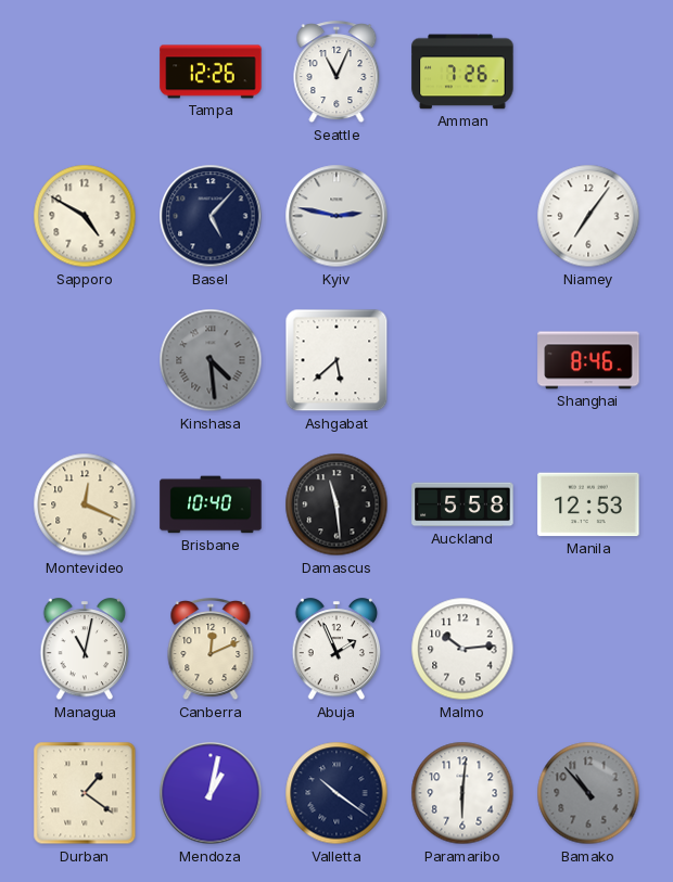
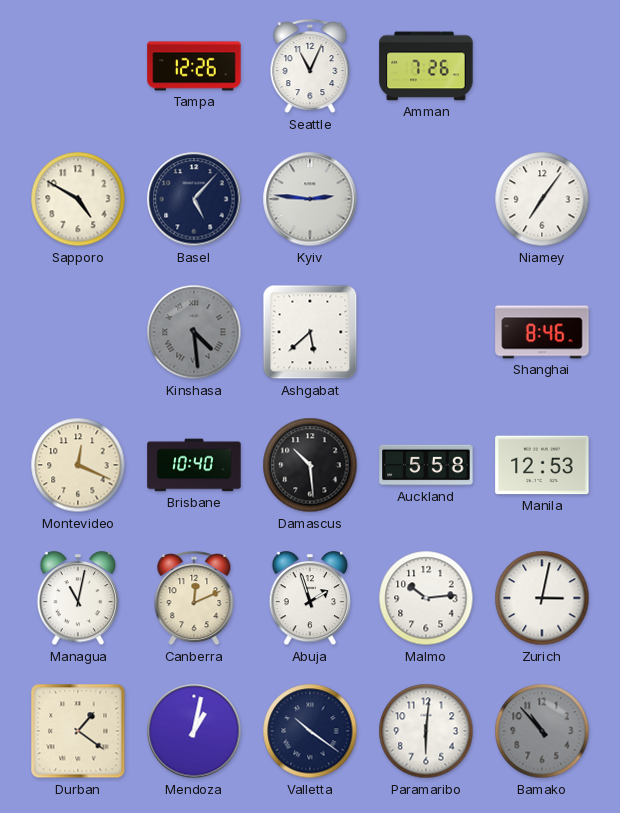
Kyiv: 2:47 -> 2:46
Damascus: 11:29 -> 10:29
Abuja: 1:56 -> 1:57
Zurich: none -> 3:02
